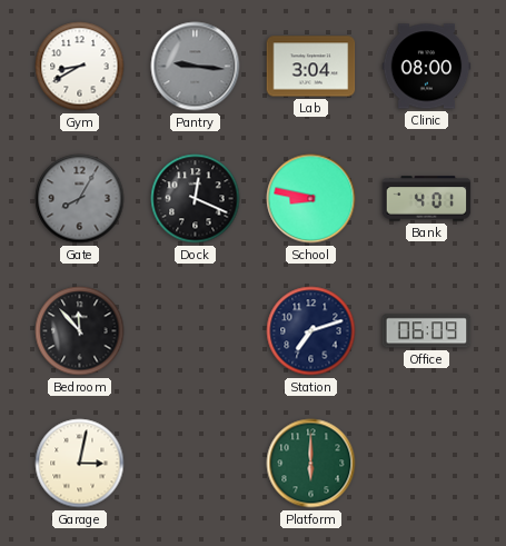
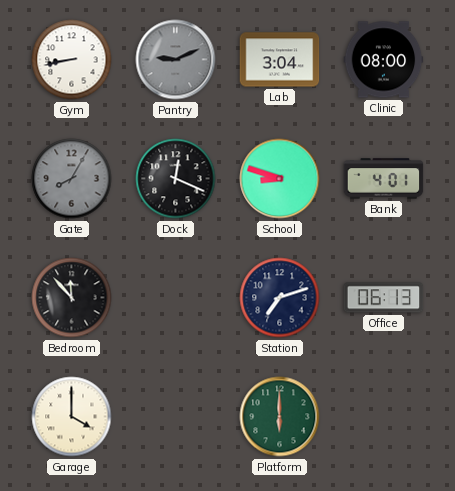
Gym: 8:40 -> 8:43
Pantry: 9:16 -> 9:11
School: 8:47 -> 8:48
Office: 06:09 -> 06:13
Garage: 3:02 -> 4:00
